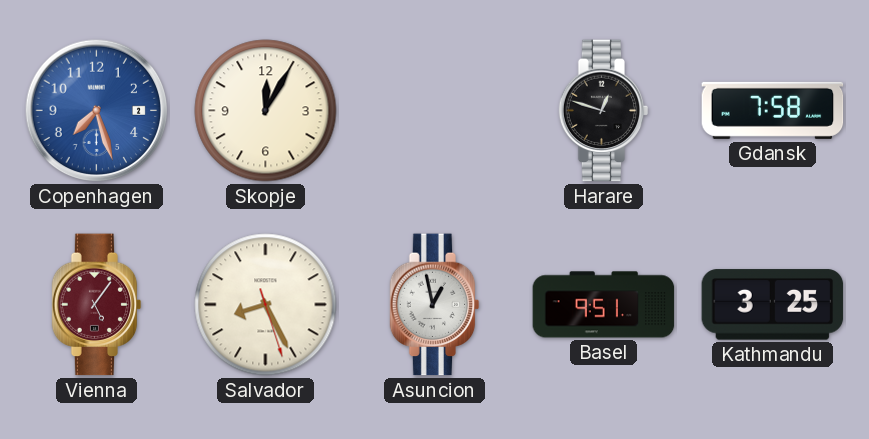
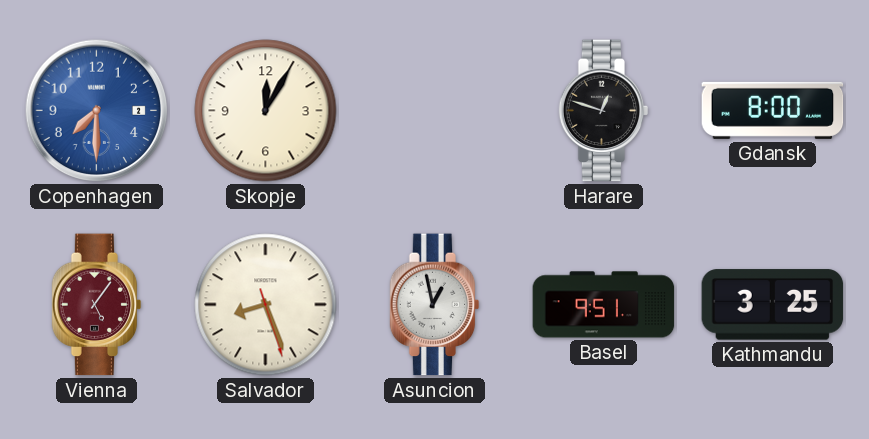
Copenhagen: 7:27 -> 7:30
Gdansk: 7:58 -> 8:00
Salvador: 8:25 -> 8:26
